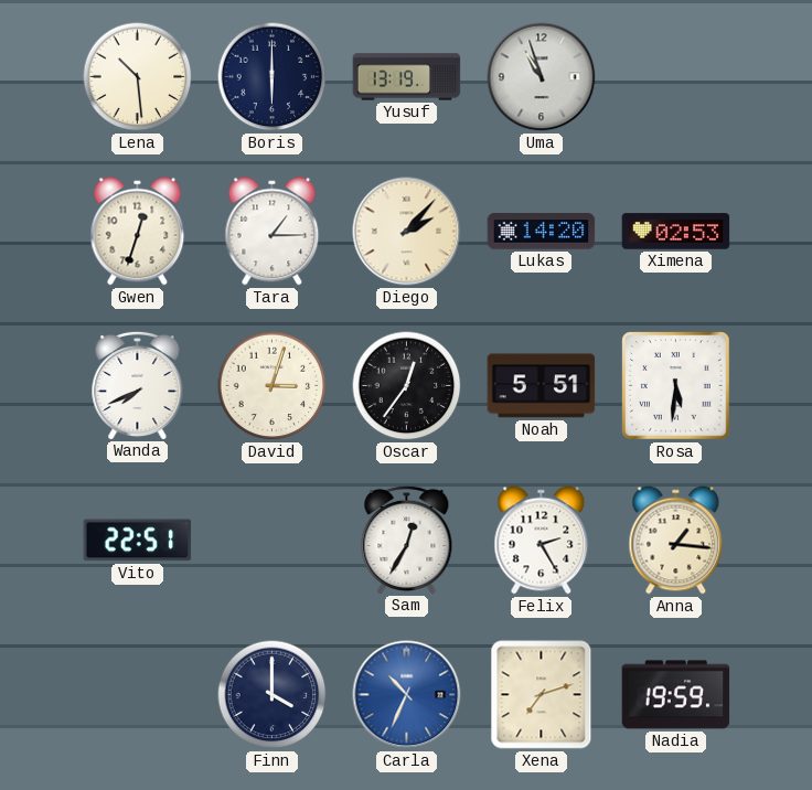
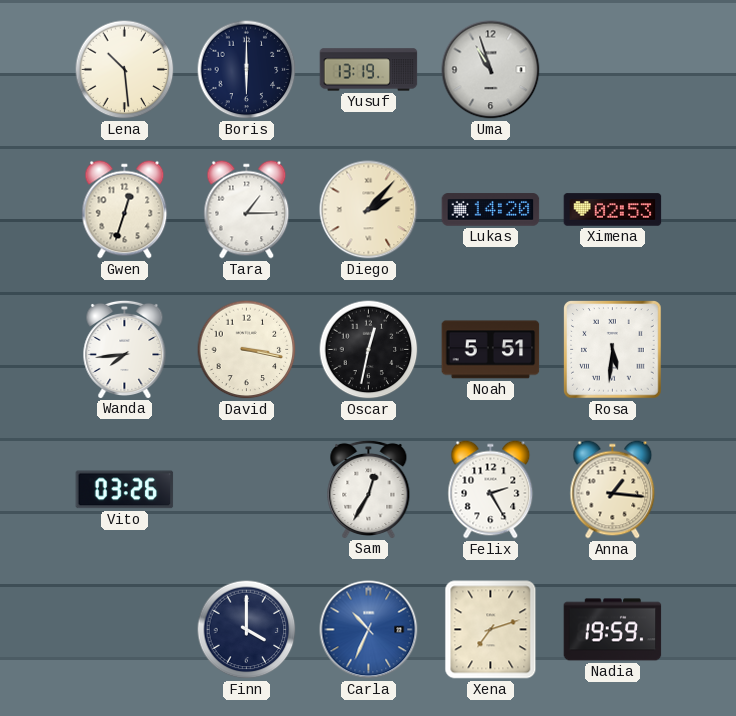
Wanda: 7:41 -> 7:44
David: 3:03 -> 3:17
Oscar: 12:36 -> 12:32
Vito: 22:51 -> 03:26
